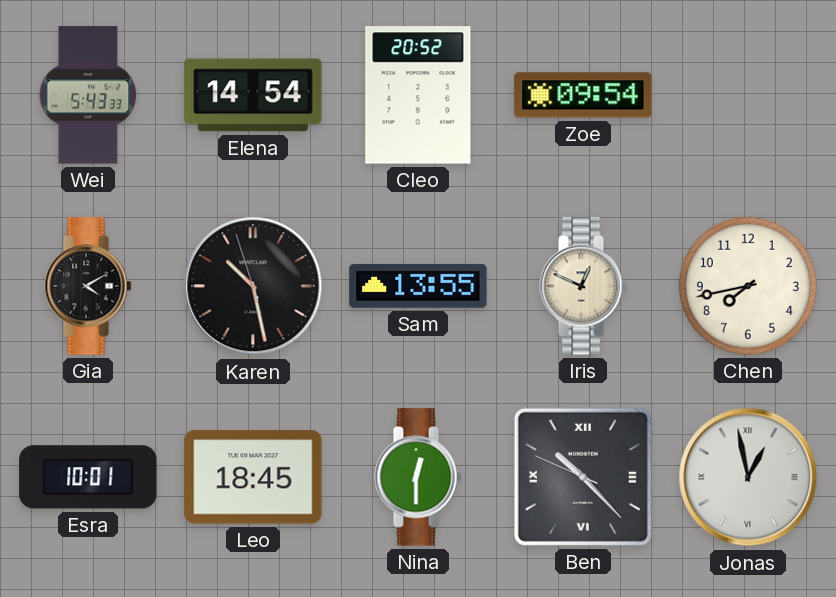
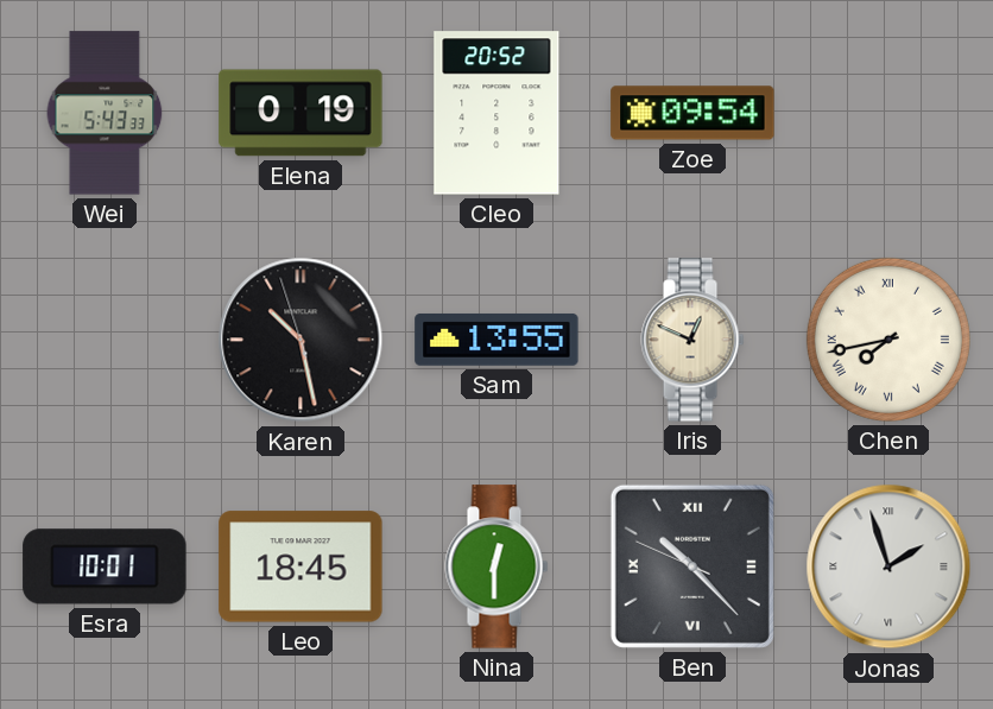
Elena: 14:54 -> 0:19
Gia: 4:10 -> none
Chen numerals: Arabic -> Roman
Jonas: 12:58 -> 1:57
